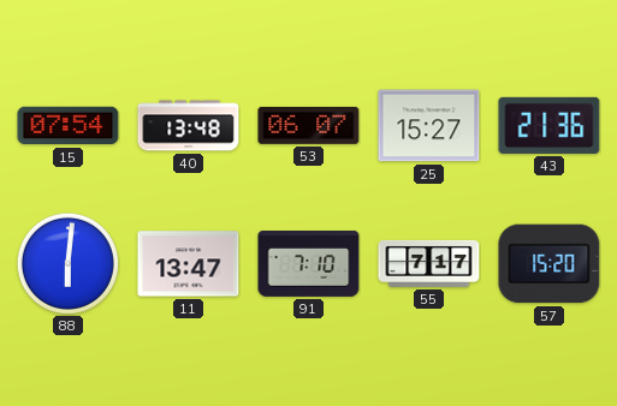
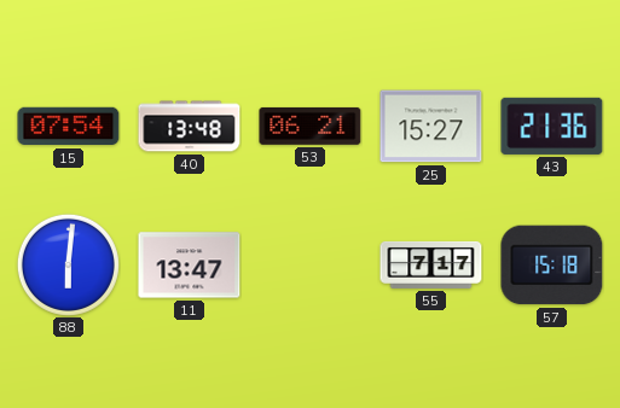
53: 06:07 -> 06:21
91: 7:10 -> none
57: 15:20 -> 15:18
